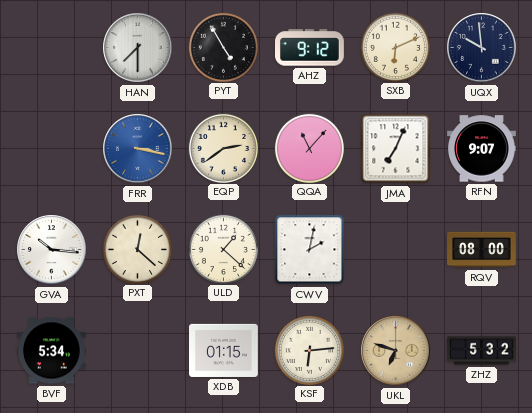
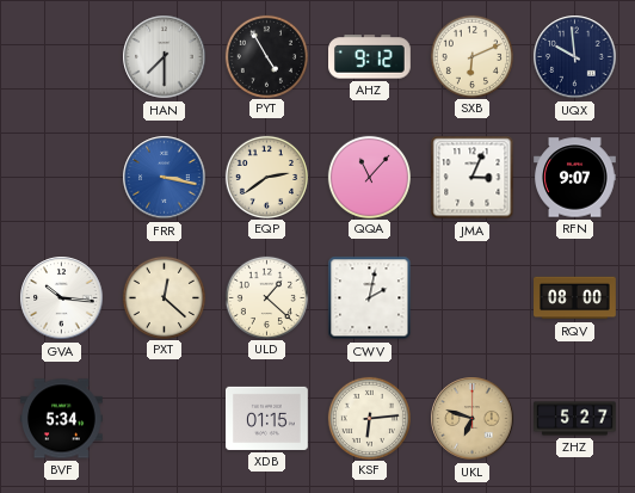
JMA: 7:04 -> 3:04
ZHZ: 5:32 -> 5:27
